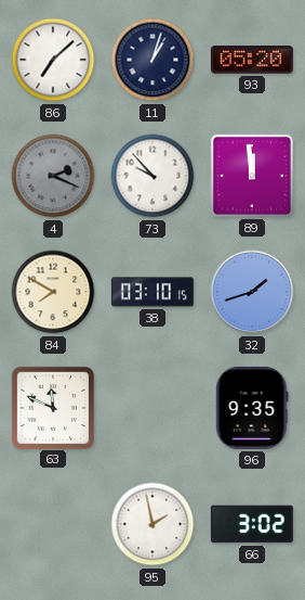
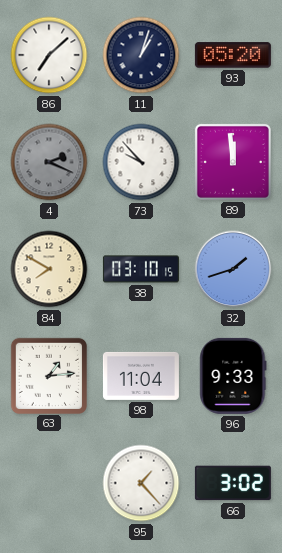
63: 11:49 -> 1:14
98: none -> 11:04
96: 9:35 -> 9:33
95: 1:58 -> 1:23
